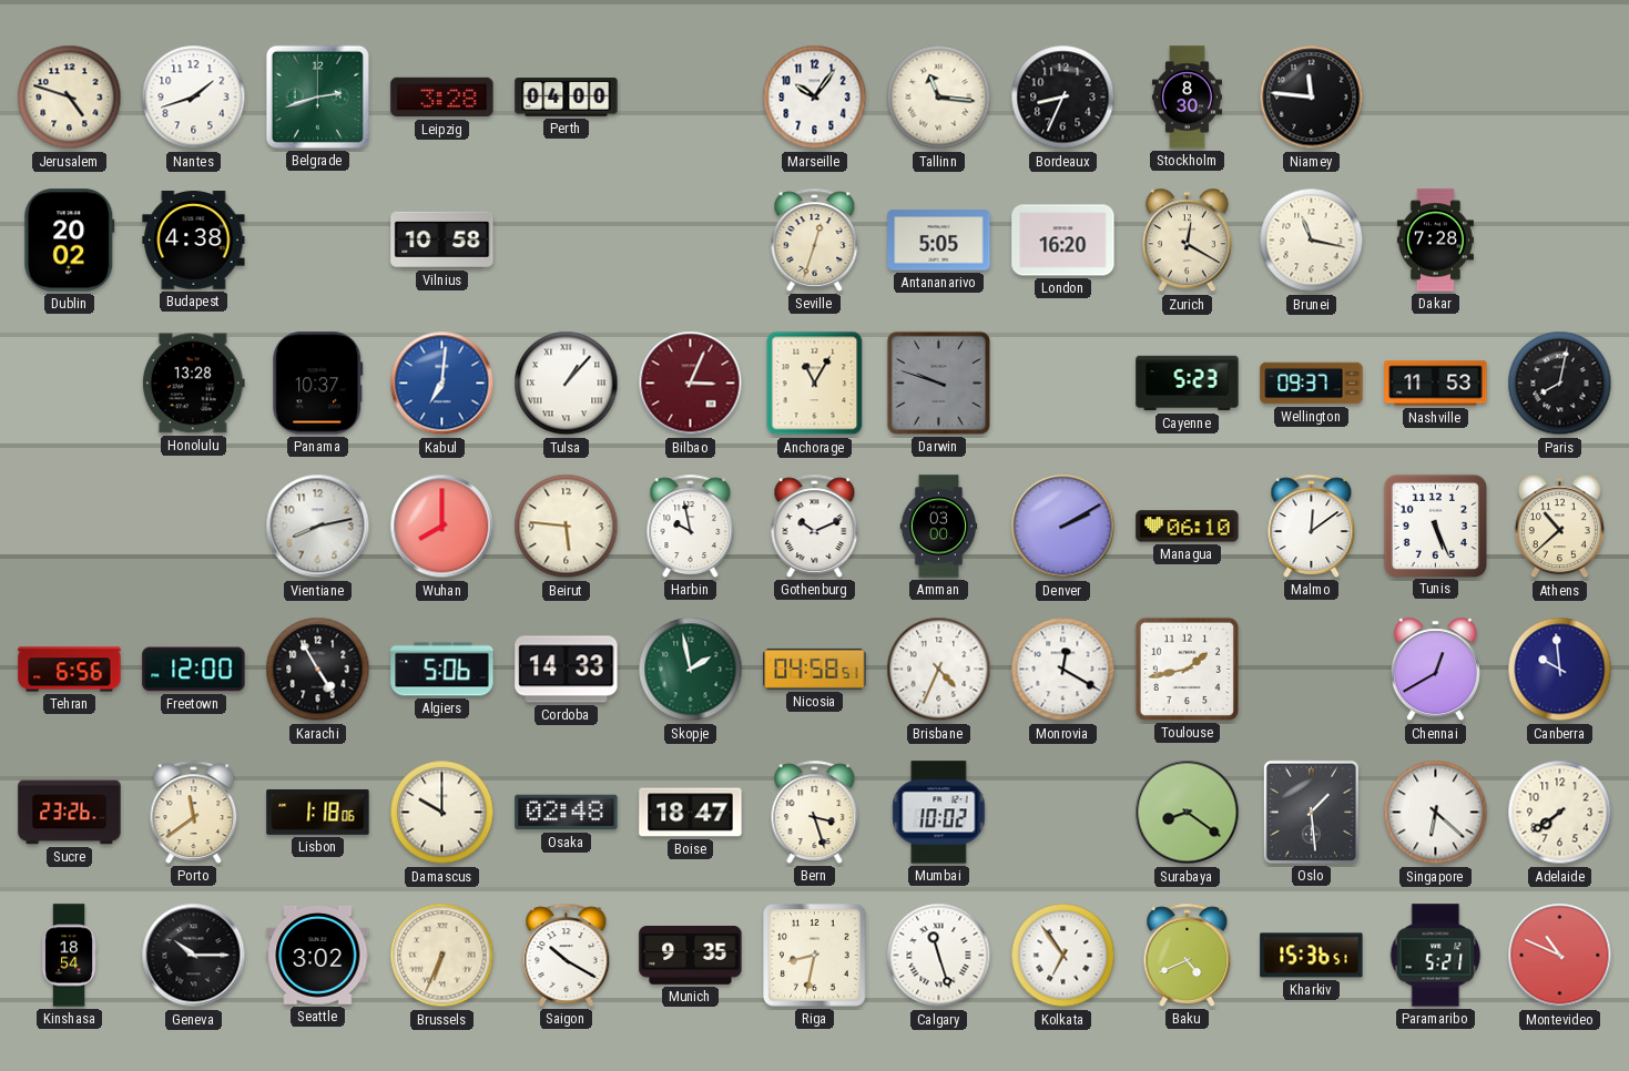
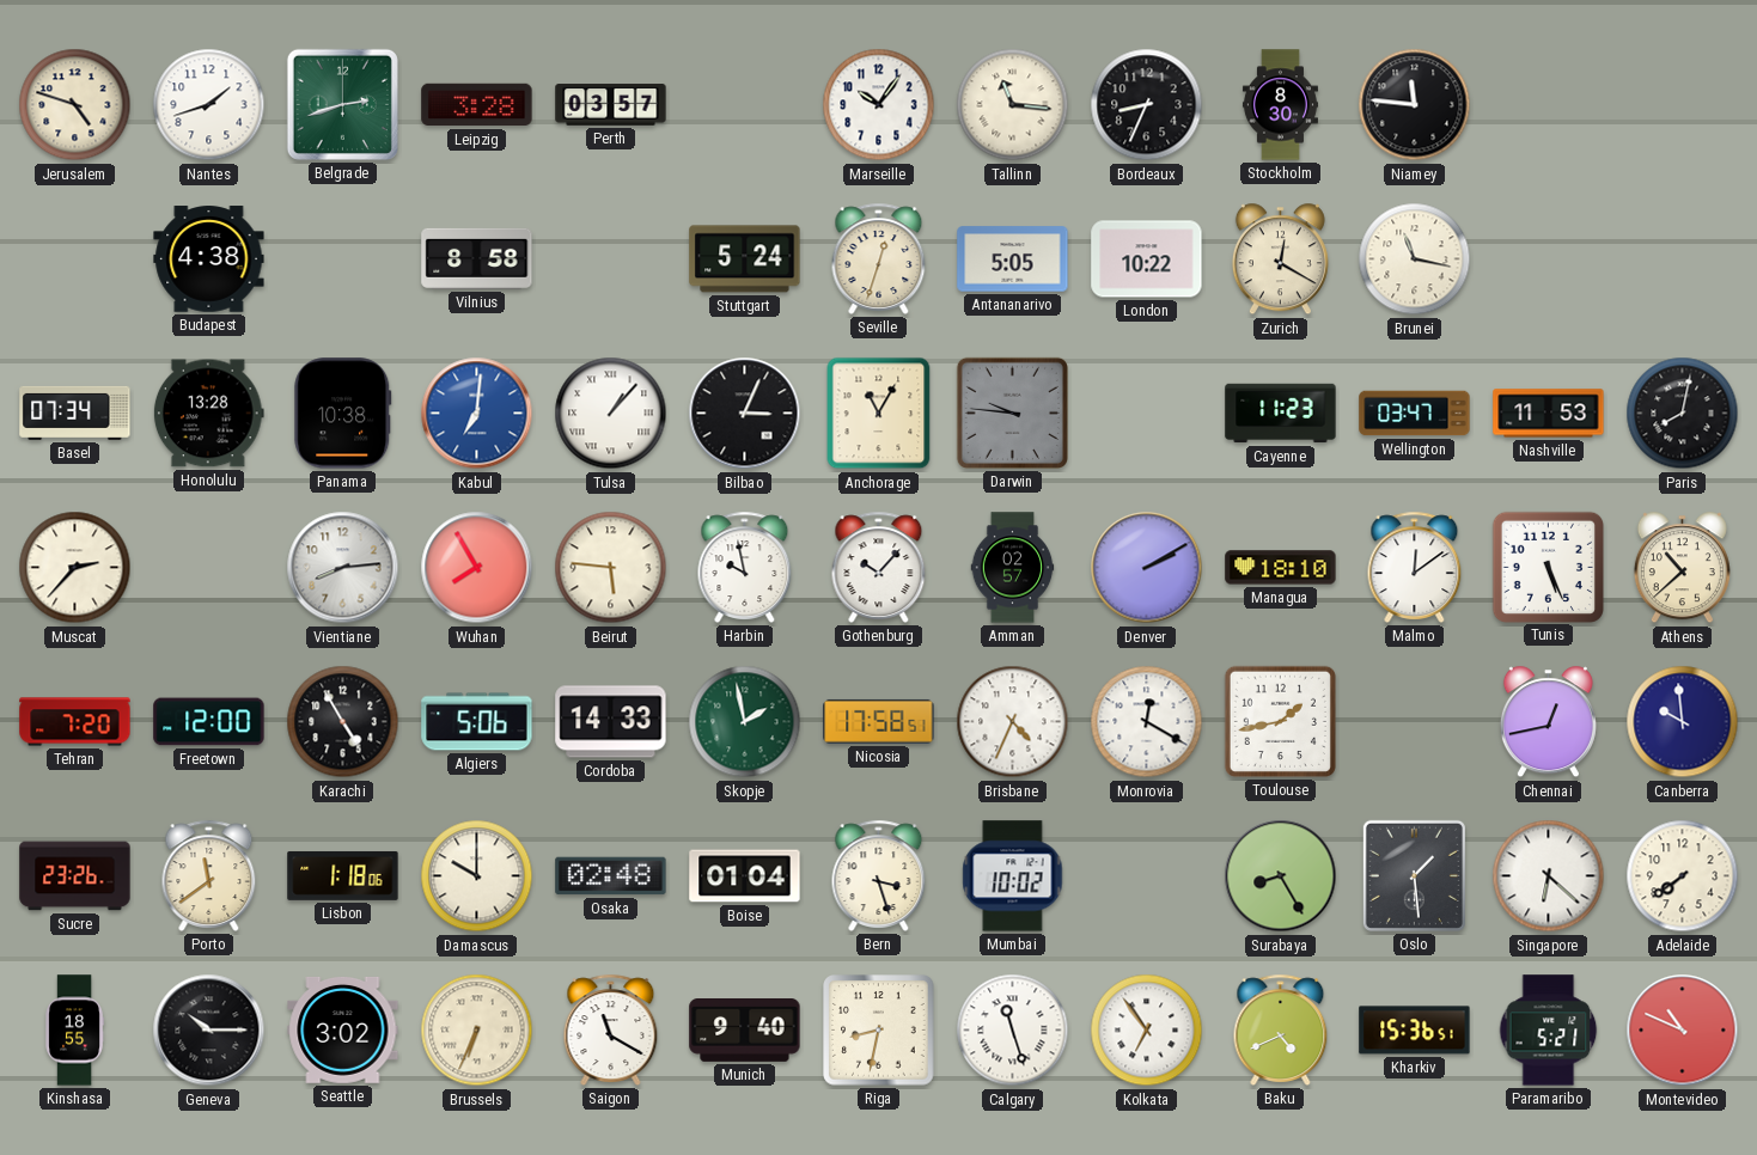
Perth: 04:00 -> 03:57
Dublin: 20:02 -> none
Vilnius: 10:58 -> 8:58
Stuttgart: none -> 5:24
London: 16:20 -> 10:22
Dakar: 7:28 -> none
Basel: none -> 07:34
Panama: 10:37 -> 10:38
Bilbao dial: burgundy -> black
Darwin: 9:48 -> 9:46
Cayenne: 5:23 -> 11:23
Wellington: 09:37 -> 03:47
Muscat: none -> 2:37
Vientiane: 8:13 -> 8:14
Wuhan: 8:00 -> 7:55
Gothenburg: 10:11 -> 10:07
Amman: 03:00 -> 02:57
Managua: 06:10 -> 18:10
Tehran: 6:56 -> 7:20
Nicosia: 04:58 -> 17:58
Chennai: 12:40 -> 12:43
Boise: 18:47 -> 01:04
Surabaya: 8:21 -> 8:25
Kinshasa: 18:54 -> 18:55
Saigon: 10:20 -> 11:20
Munich: 9:35 -> 9:40
